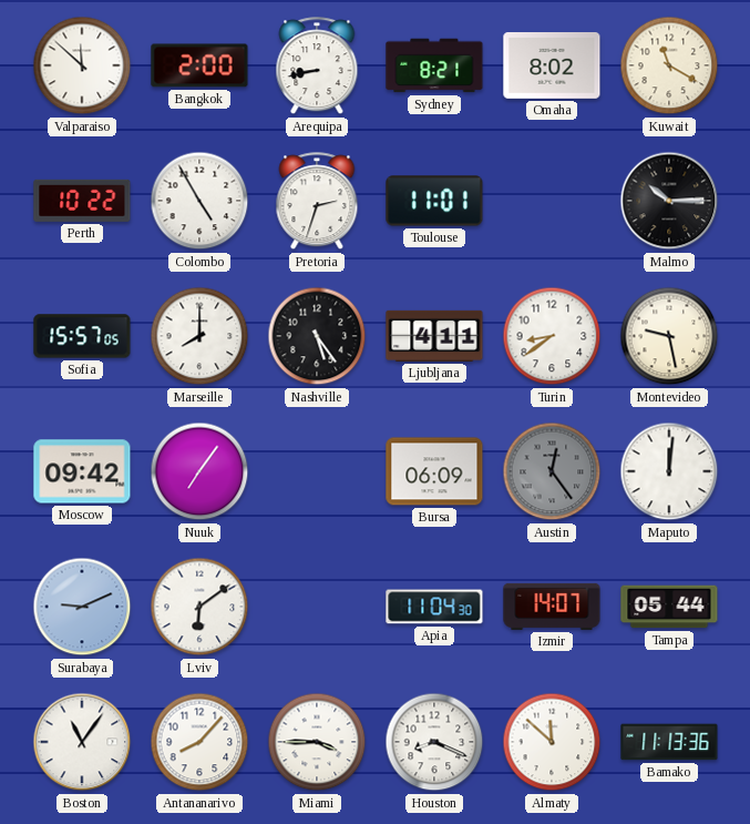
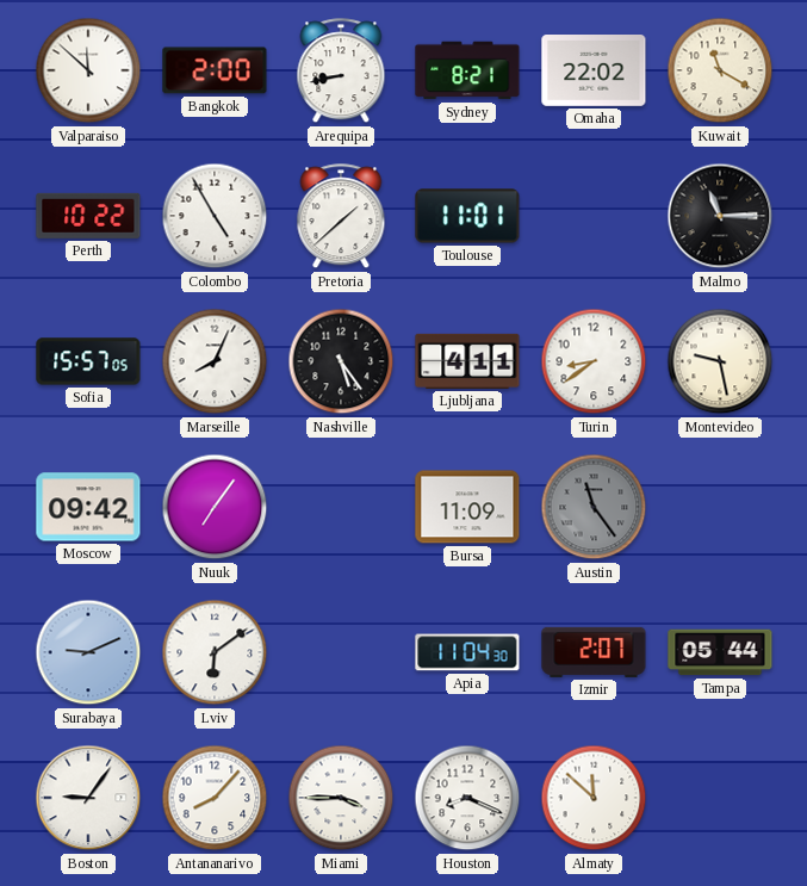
Omaha: 8:02 -> 22:02
Pretoria: 2:33 -> 1:38
Malmo: 10:15 -> 11:15
Marseille: 8:00 -> 8:04
Bursa: 06:09 -> 11:09
Austin: 12:24 -> 11:24
Maputo: 12:01 -> none
Izmir: 14:07 -> 2:07
Boston: 11:06 -> 9:06
Bamako: 11:13 -> none
